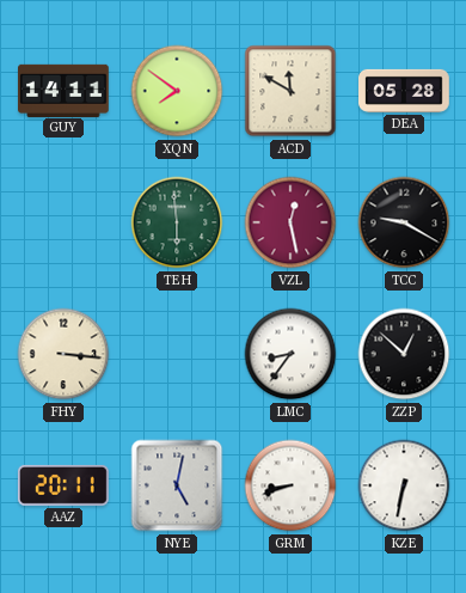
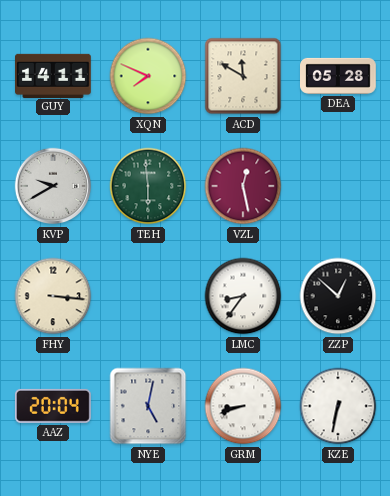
XQN: 7:51 -> 7:49
KVP: none -> 9:40
TCC: 9:20 -> none
AAZ: 20:11 -> 20:04
